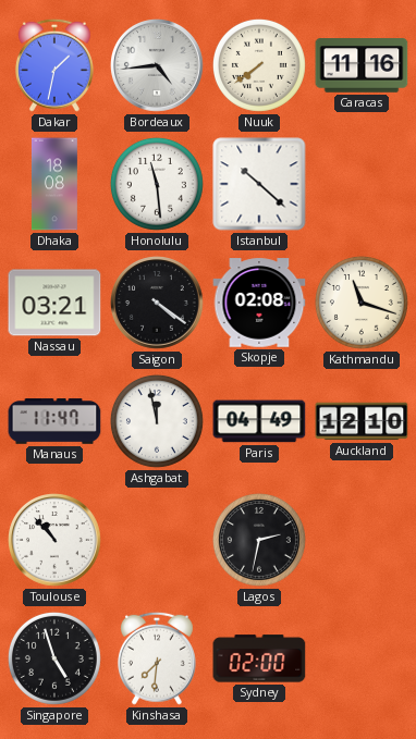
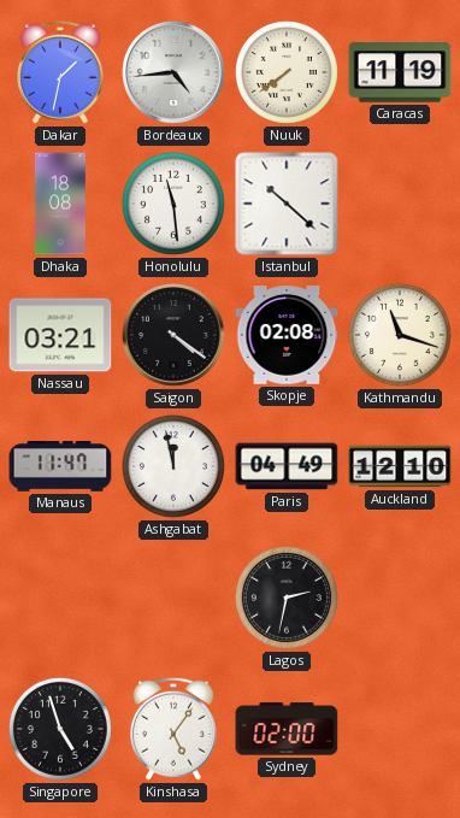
Caracas: 11:16 -> 11:19
Toulouse: 10:53 -> none
Kinshasa: 7:31 -> 5:06
